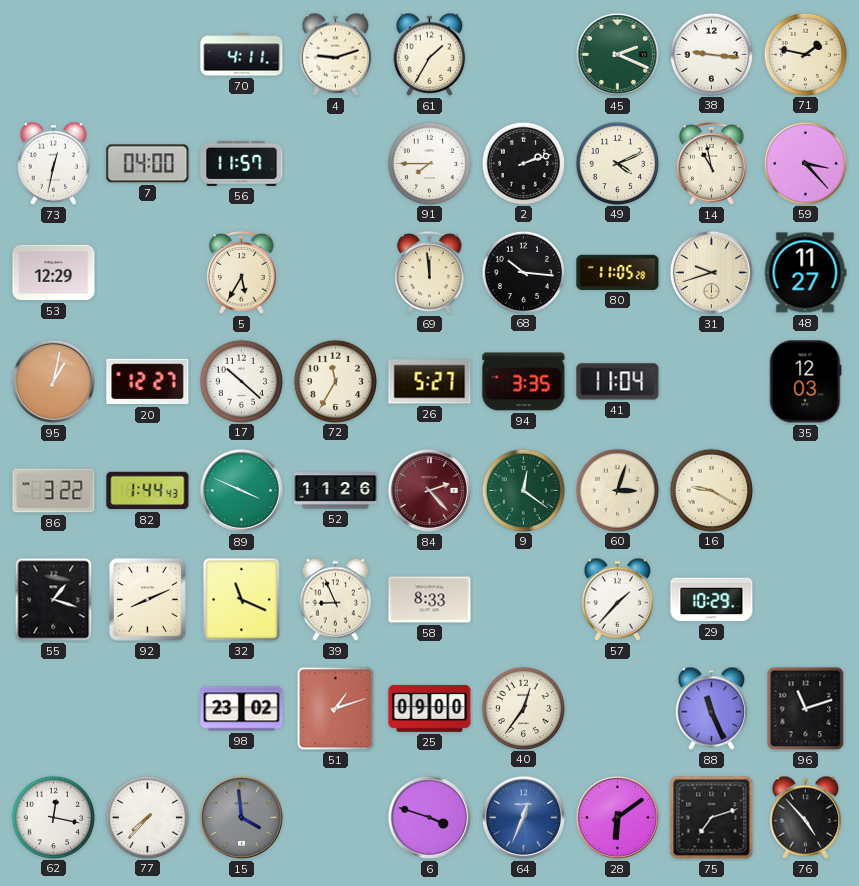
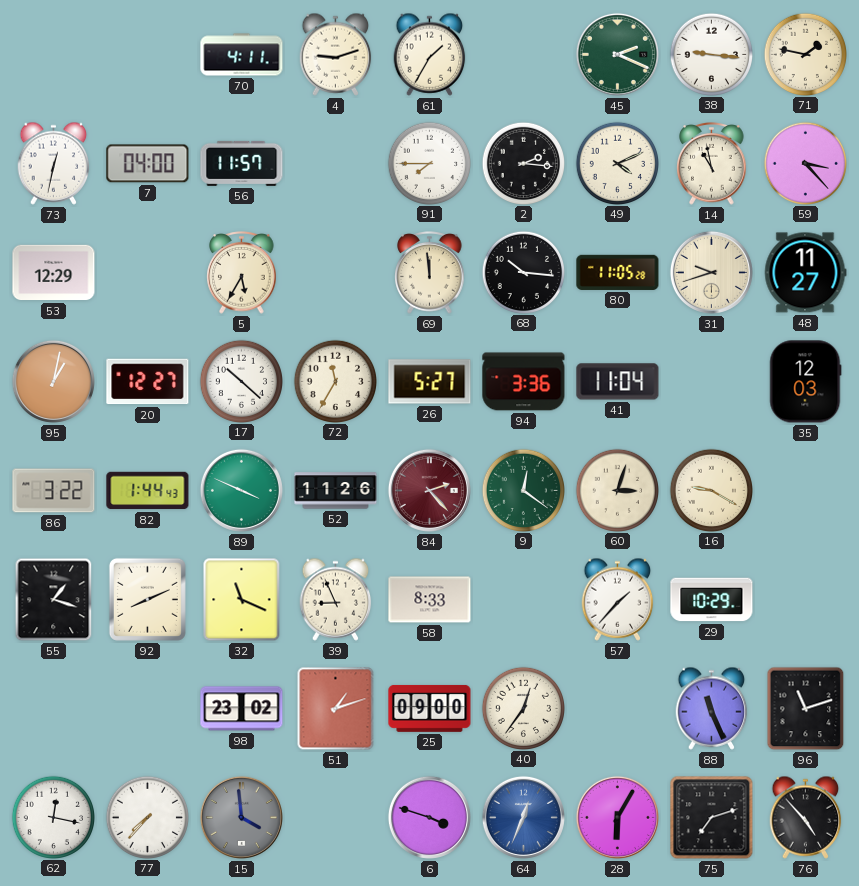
2: 2:12 -> 2:16
94: 3:35 -> 3:36
28: 6:09 -> 6:05
